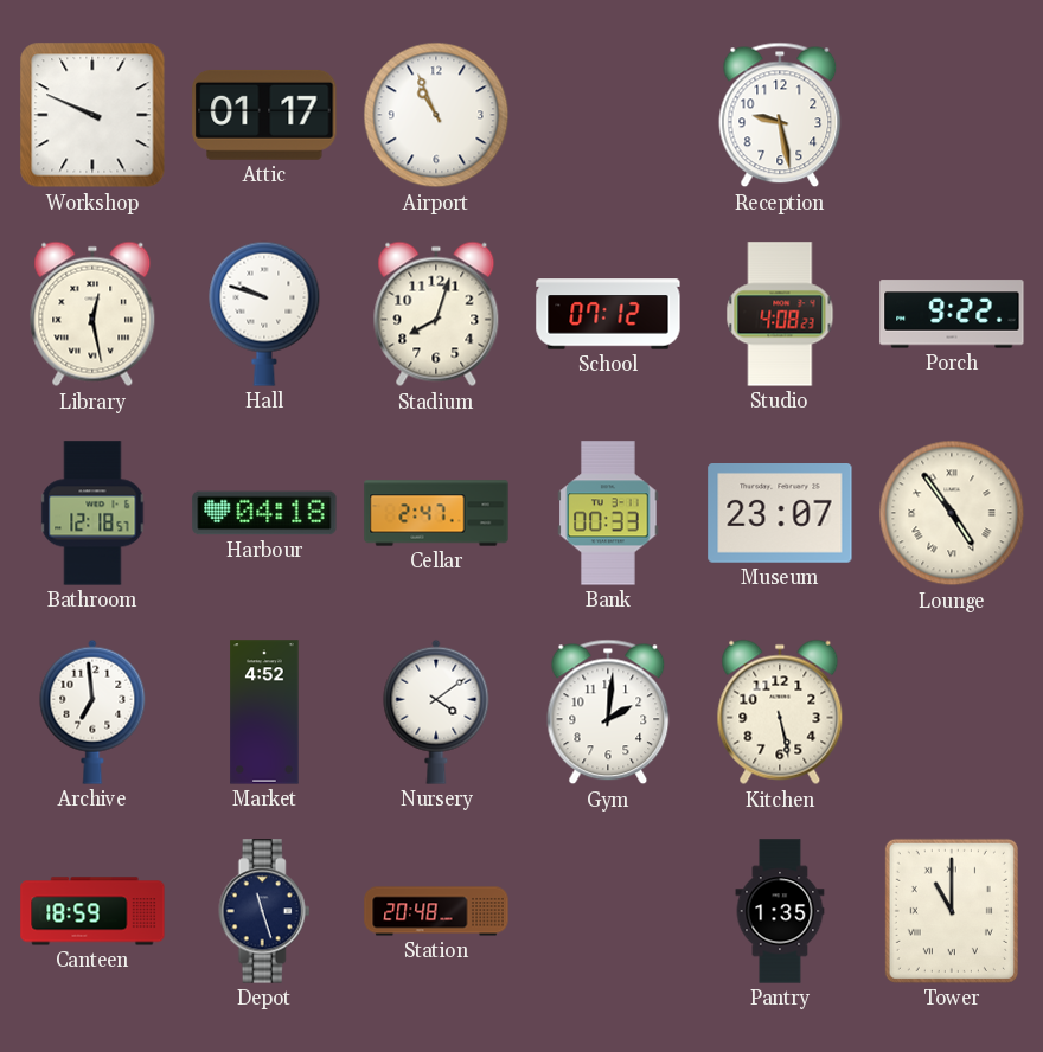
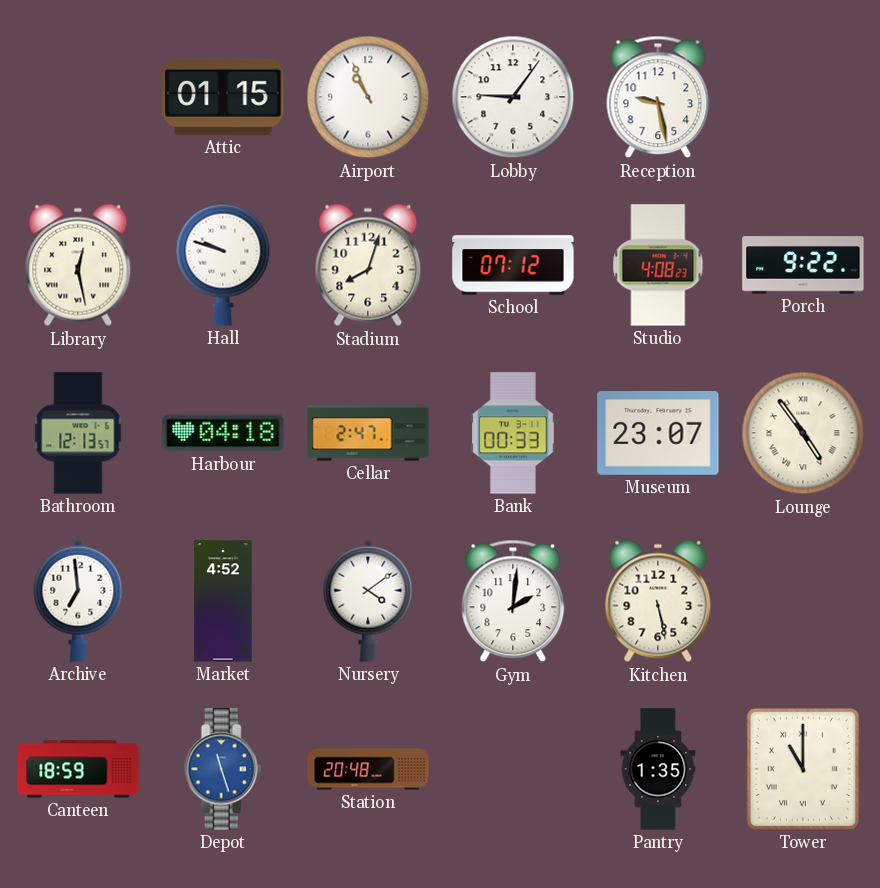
Workshop: 9:49 -> none
Attic: 01:17 -> 01:15
Lobby: none -> 9:06
Bathroom: 12:18 -> 12:13
Depot dial: navy -> blue
